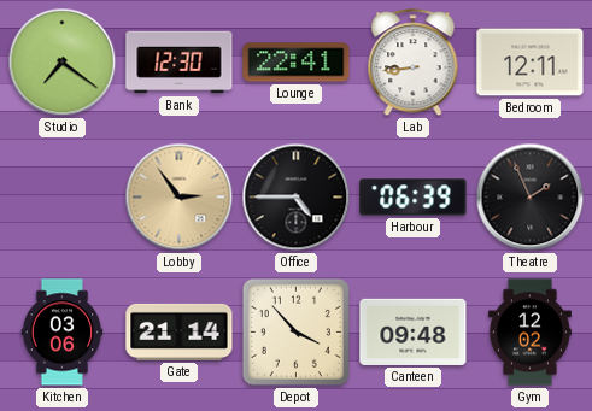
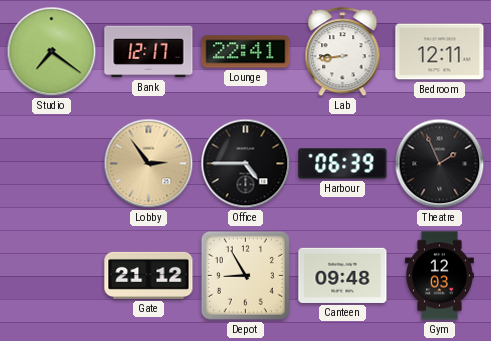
Bank: 12:30 -> 12:17
Kitchen: 03:06 -> none
Gate: 21:14 -> 21:12
Depot: 3:53 -> 8:55
Gym: 12:02 -> 12:03
